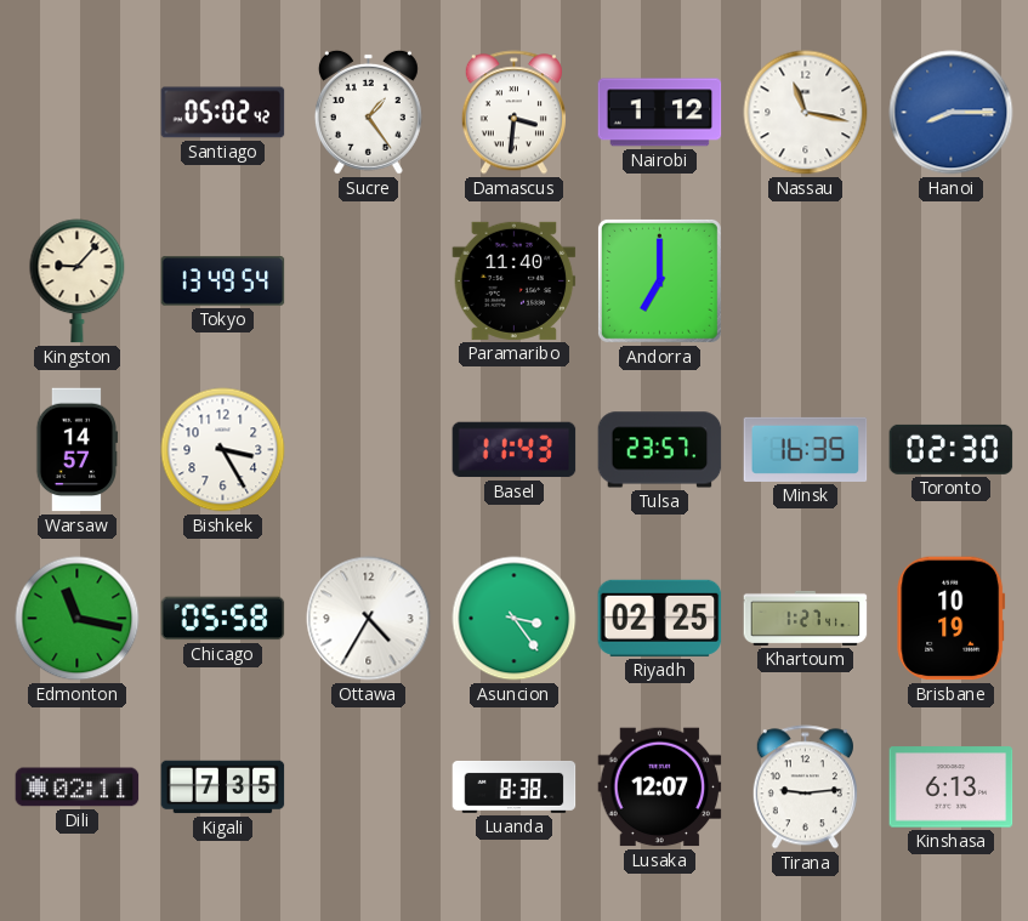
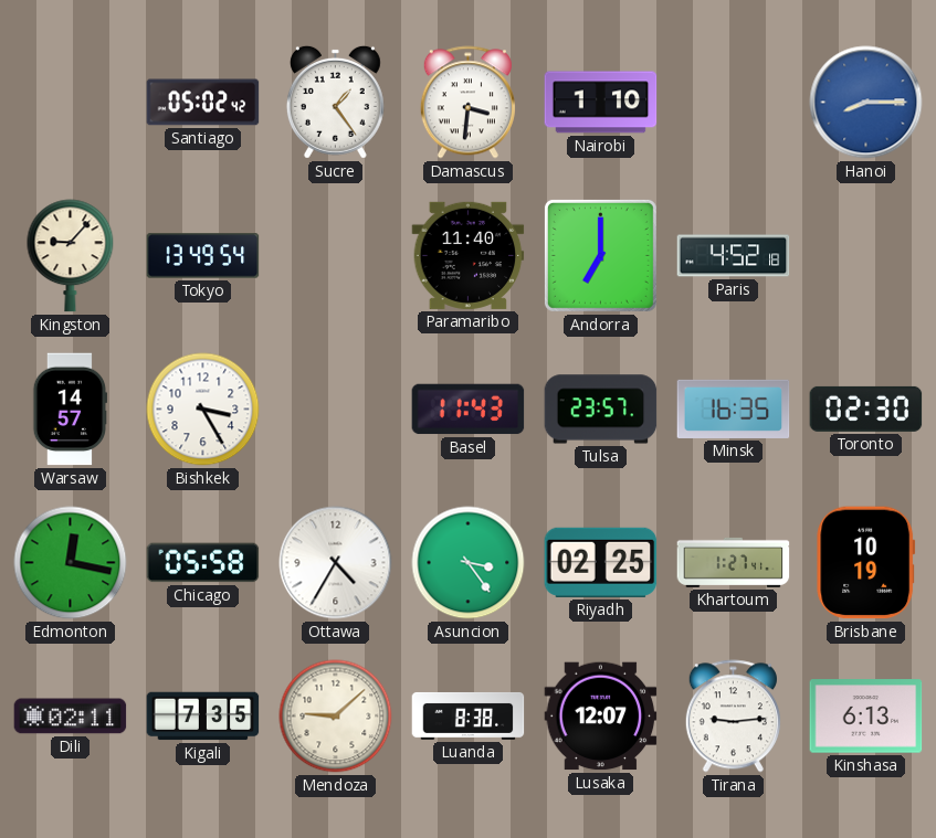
Nairobi: 1:12 -> 1:10
Nassau: 11:17 -> none
Paris: none -> 4:52
Edmonton: 11:17 -> 12:17
Mendoza: none -> 9:08
